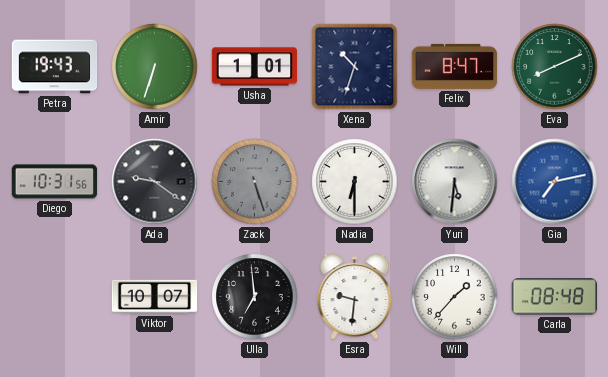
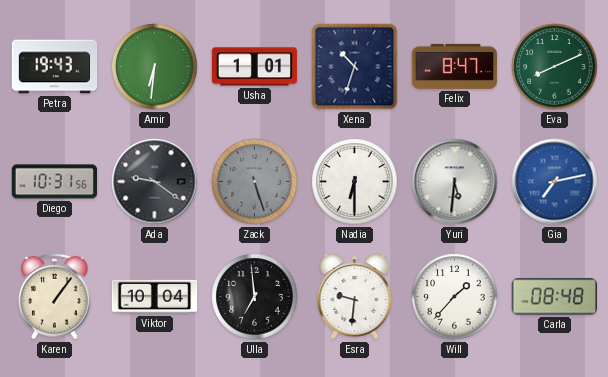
Amir: 6:33 -> 6:31
Karen: none -> 1:06
Viktor: 10:07 -> 10:04
